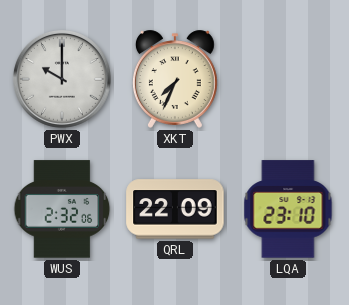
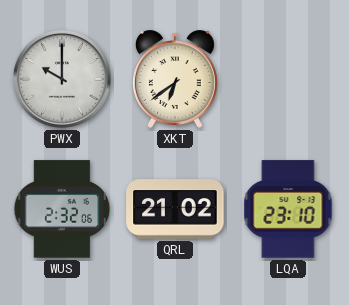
XKT: 7:34 -> 6:39
QRL: 22:09 -> 21:02
